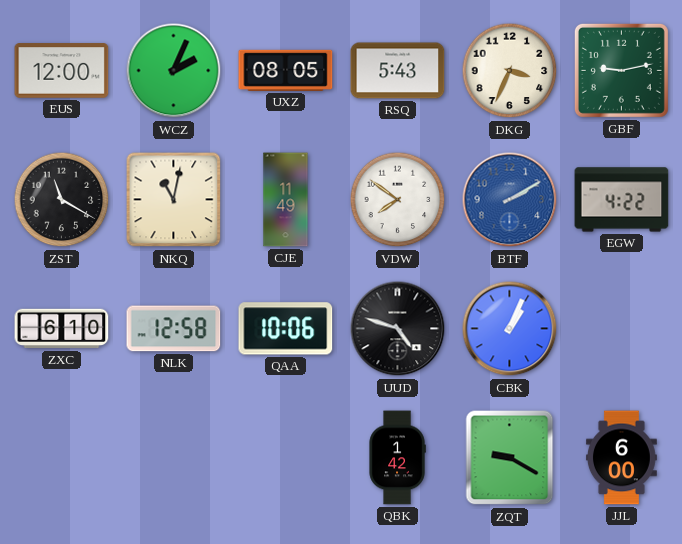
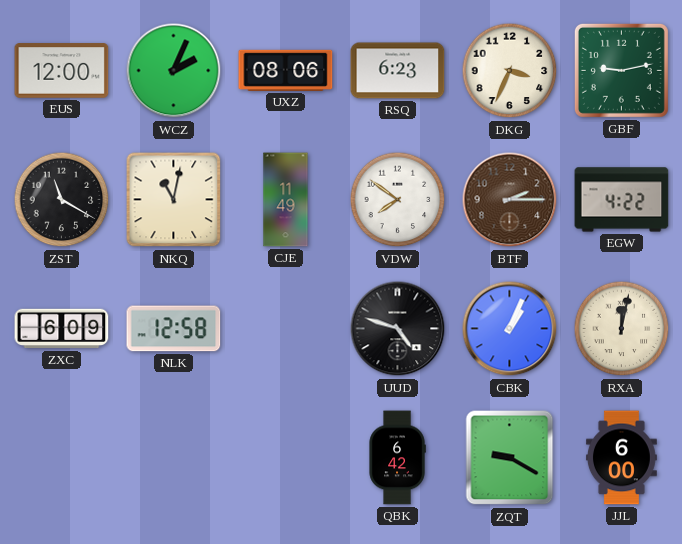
UXZ: 08:05 -> 08:06
RSQ: 5:43 -> 6:23
BTF: 2:10 -> 2:15
BTF dial: blue -> brown
ZXC: 6:10 -> 6:09
QAA: 10:06 -> none
RXA: none -> 12:02
QBK: 1:42 -> 6:42
